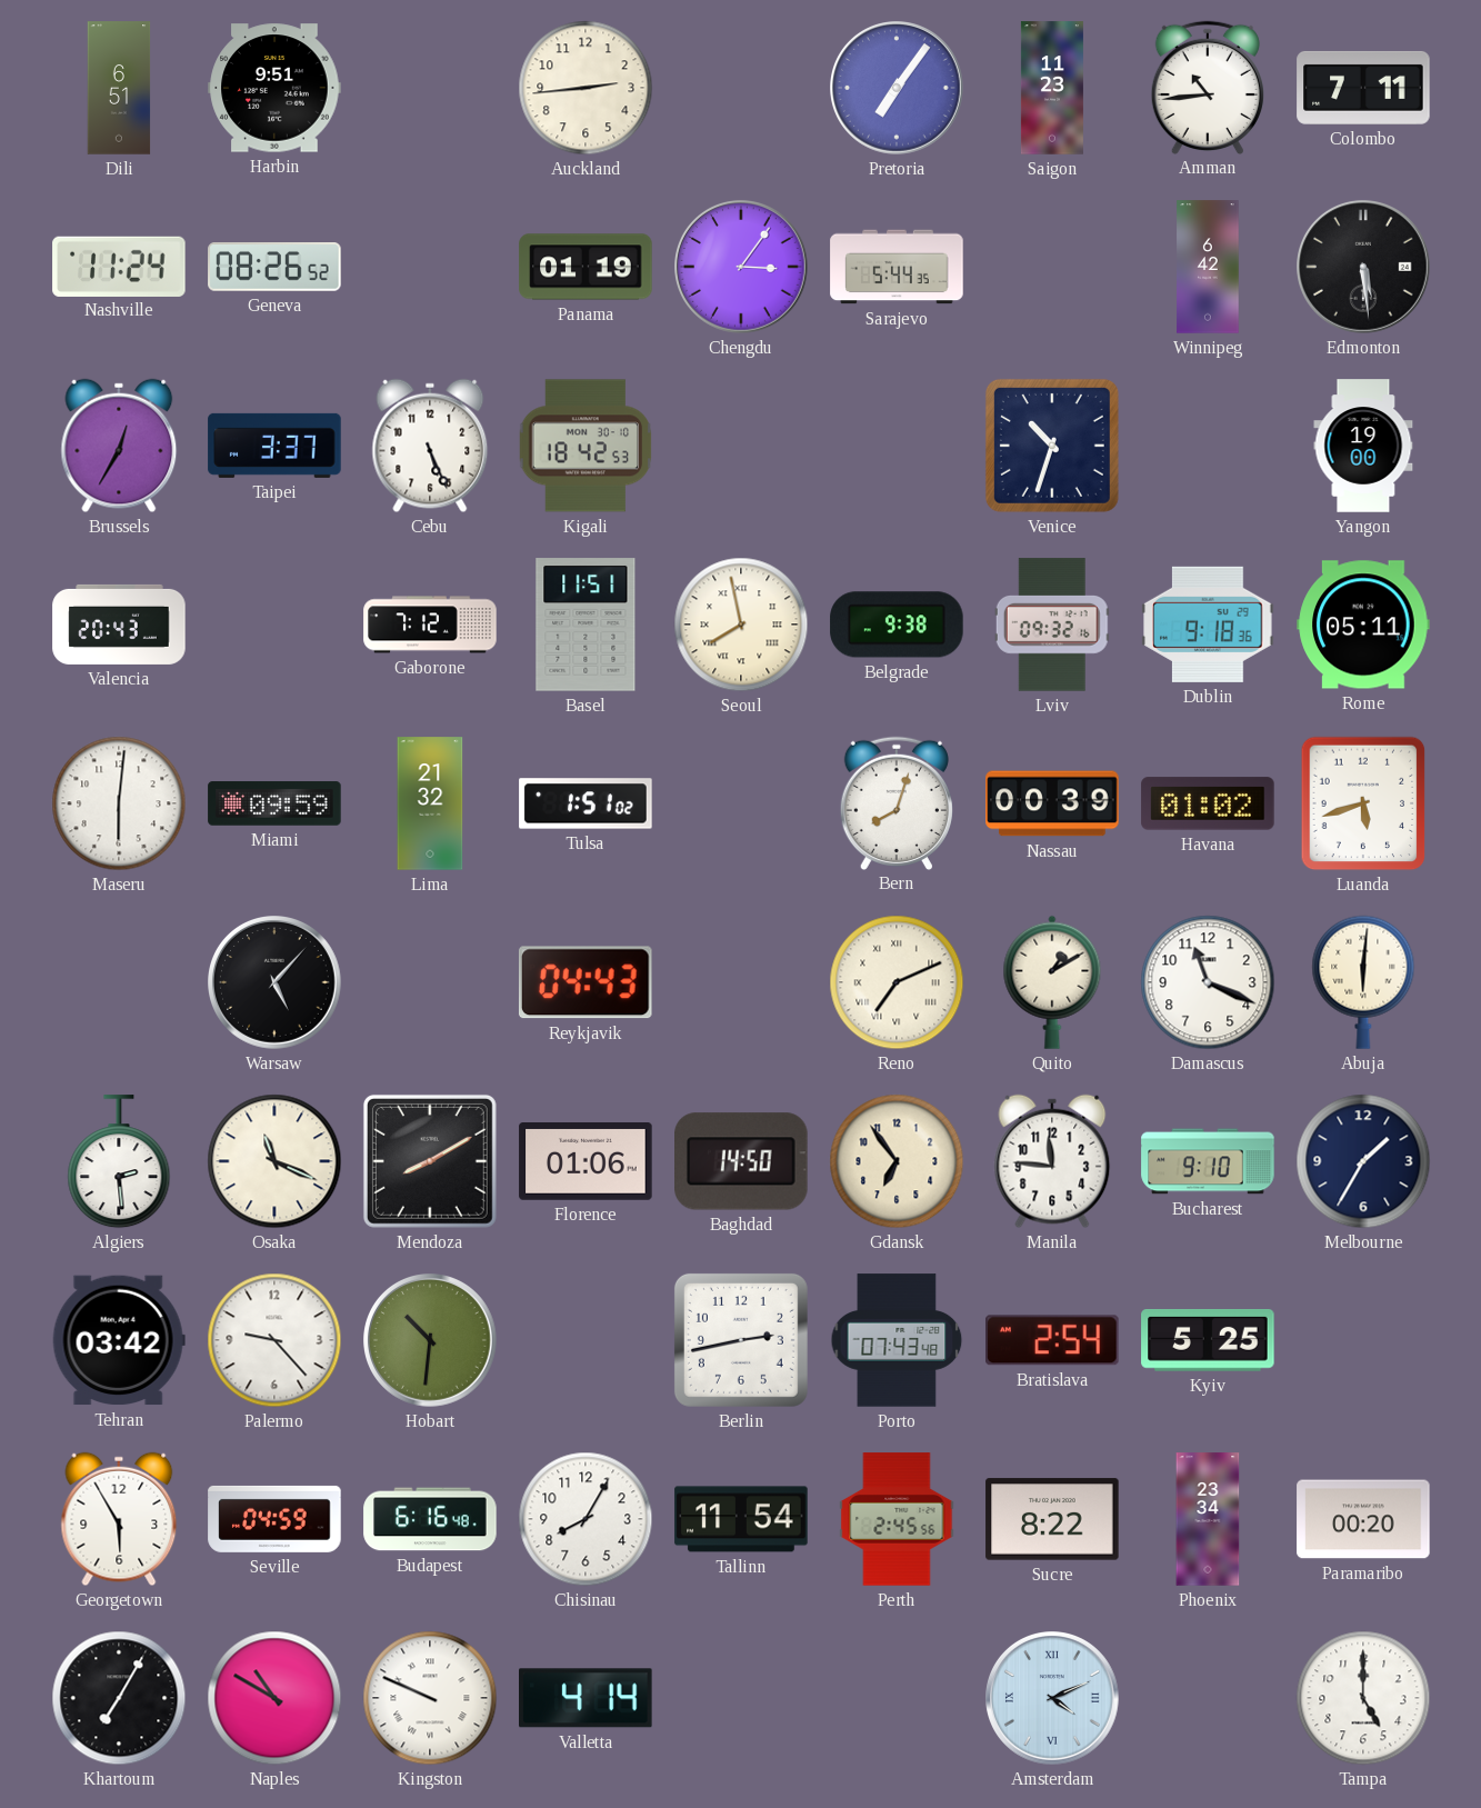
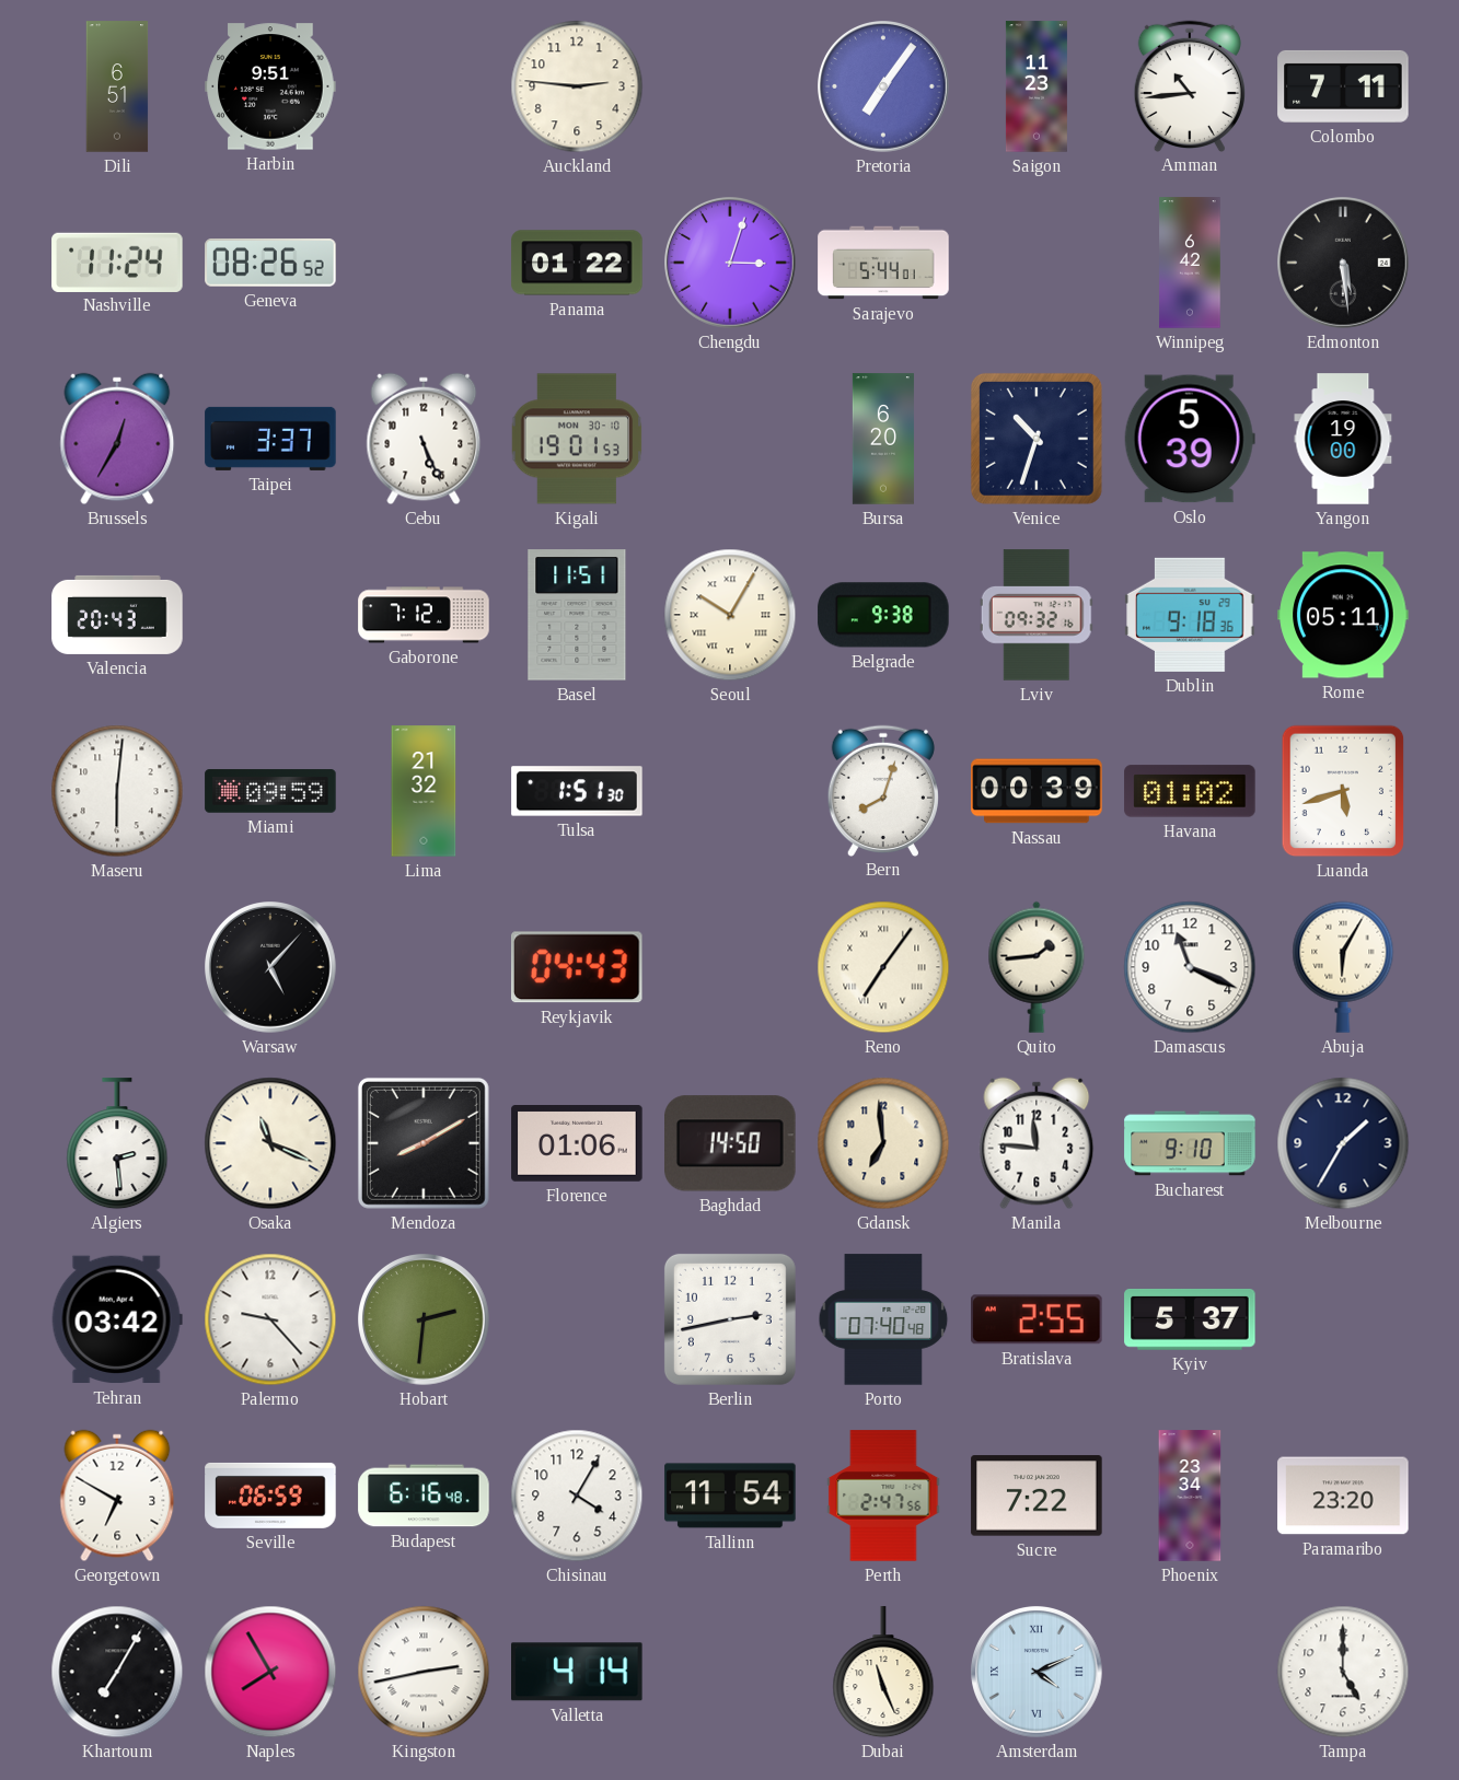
Auckland: 2:44 -> 2:46
Panama: 01:19 -> 01:22
Chengdu: 3:06 -> 3:03
Sarajevo: 5:44:35 -> 5:44:01
Kigali: 18:42 -> 19:01
Bursa: none -> 6:20
Oslo: none -> 5:39
Seoul: 7:58 -> 10:05
Tulsa: 1:51:02 -> 1:51:30
Reno: 7:11 -> 7:06
Quito: 1:10 -> 1:44
Abuja: 6:01 -> 6:05
Gdansk: 6:54 -> 6:59
Hobart: 10:31 -> 2:31
Porto: 07:43 -> 07:40
Bratislava: 2:54 -> 2:55
Kyiv: 5:25 -> 5:37
Georgetown: 5:55 -> 6:50
Seville: 04:59 -> 06:59
Chisinau: 8:05 -> 4:05
Perth: 2:45 -> 2:47
Sucre: 8:22 -> 7:22
Paramaribo: 00:20 -> 23:20
Naples: 10:50 -> 7:55
Kingston: 9:49 -> 2:43
Dubai: none -> 11:26
